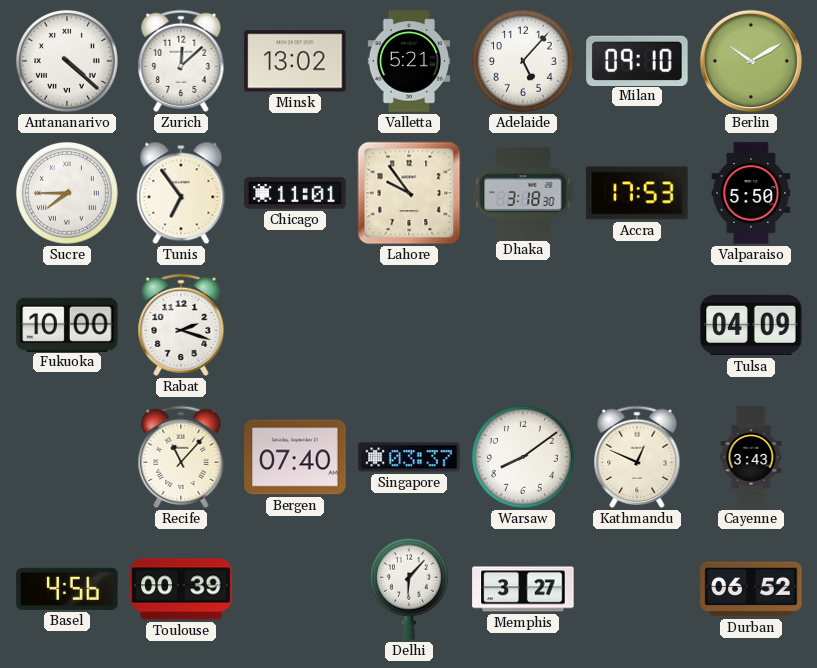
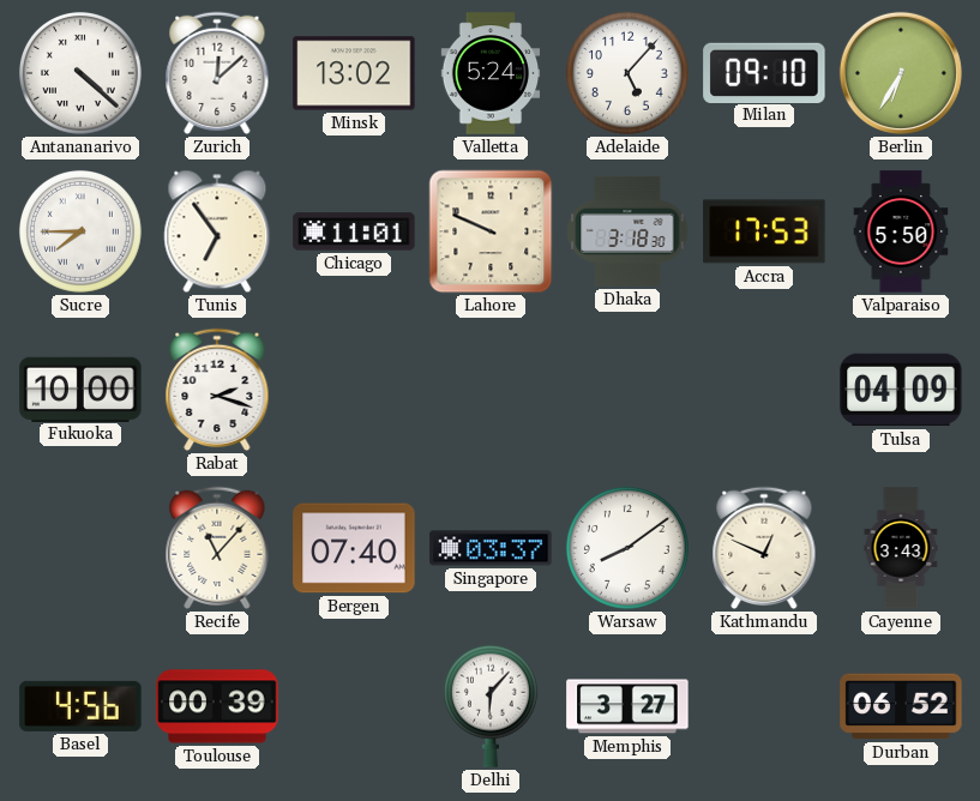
Valletta: 5:21 -> 5:24
Berlin: 10:10 -> 6:35
Lahore: 9:54 -> 9:49
